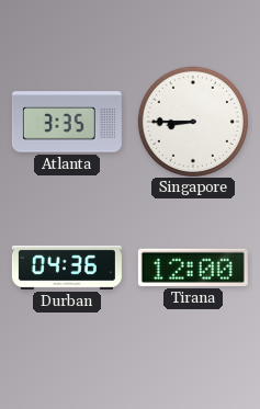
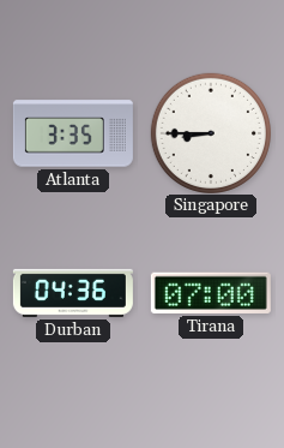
Tirana: 12:00 -> 07:00
